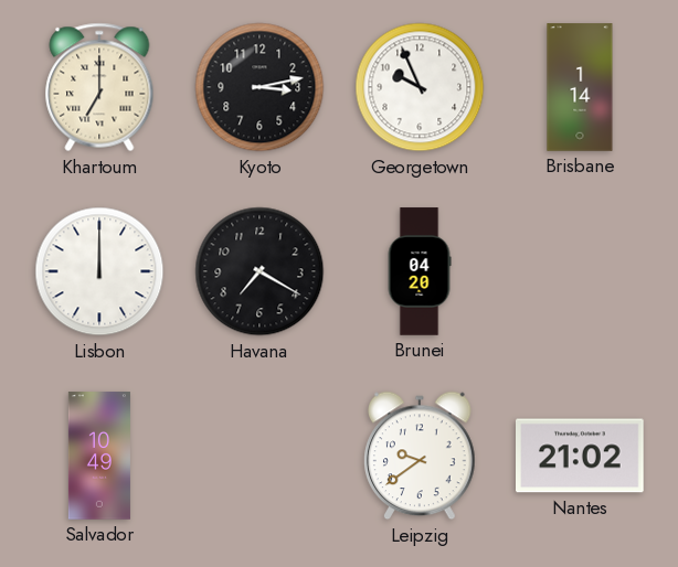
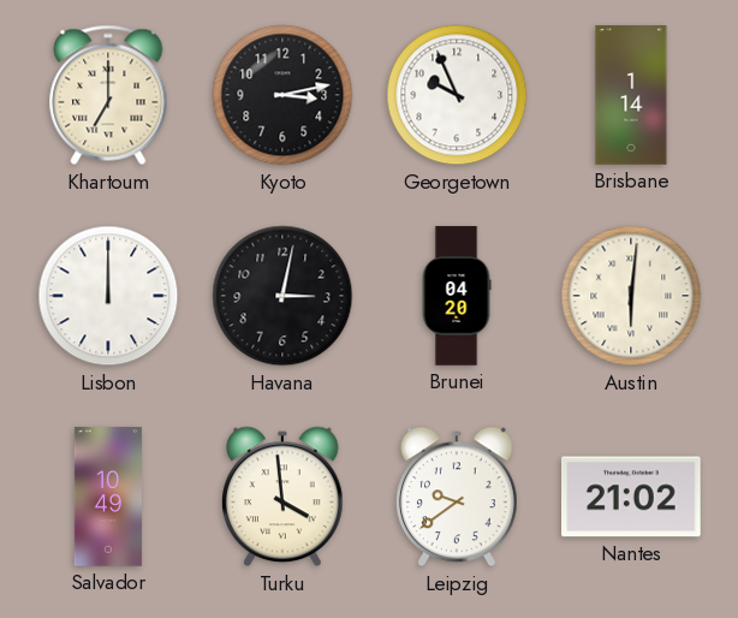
Havana: 7:20 -> 3:02
Austin: none -> 6:01
Turku: none -> 3:59
